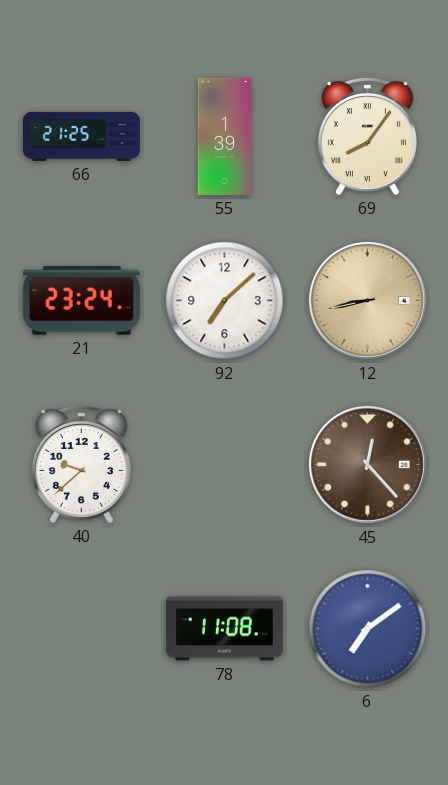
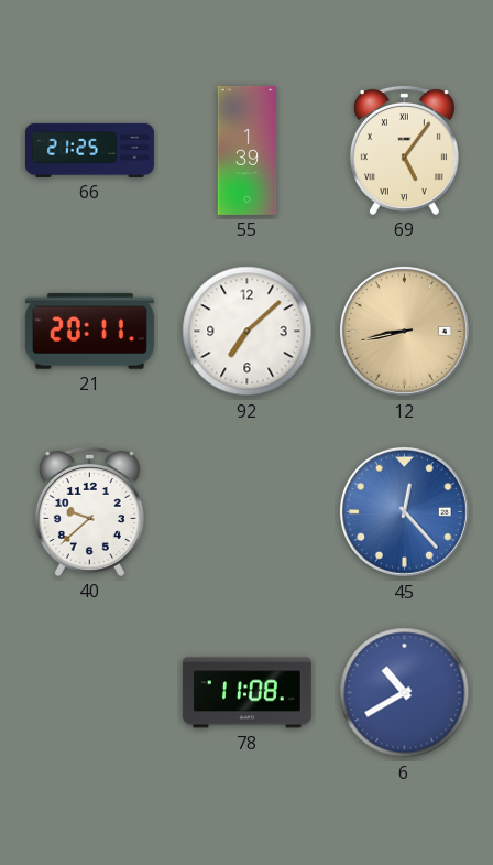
69: 8:06 -> 5:06
21: 23:24 -> 20:11
45 dial: brown -> blue
6: 7:09 -> 10:40
